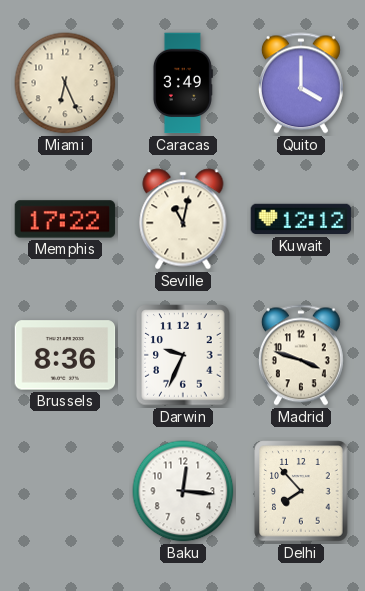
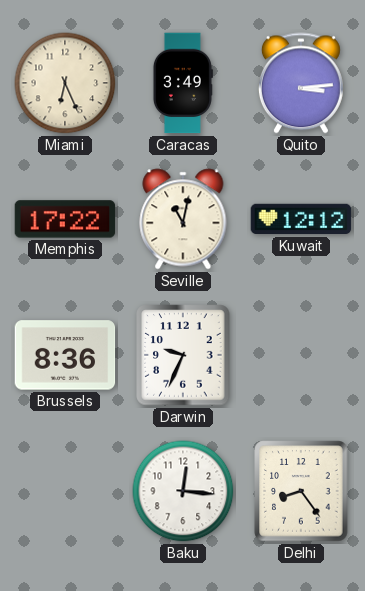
Quito: 4:00 -> 3:14
Madrid: 3:48 -> none
Delhi: 7:53 -> 8:24
